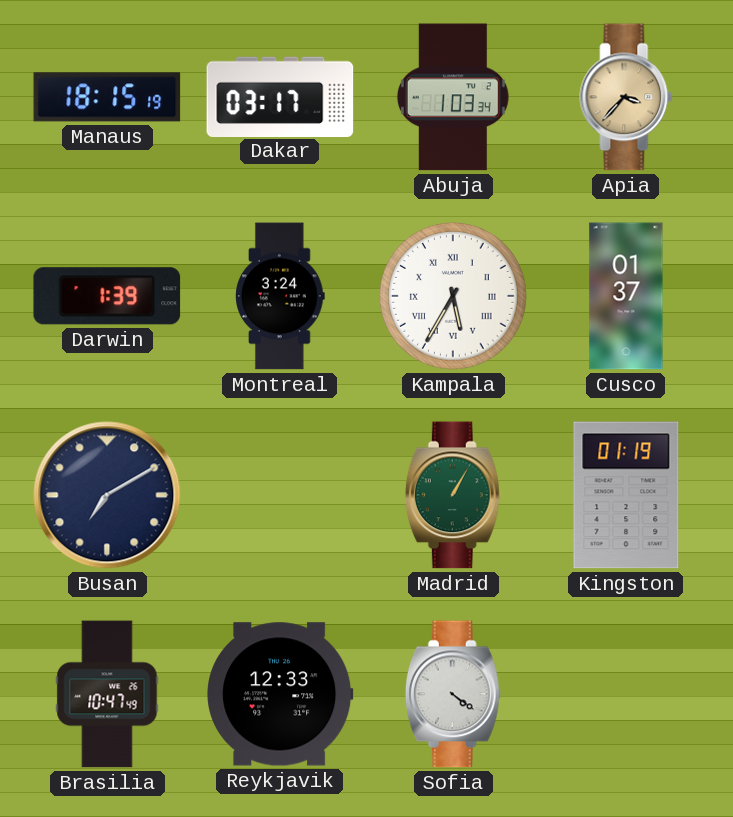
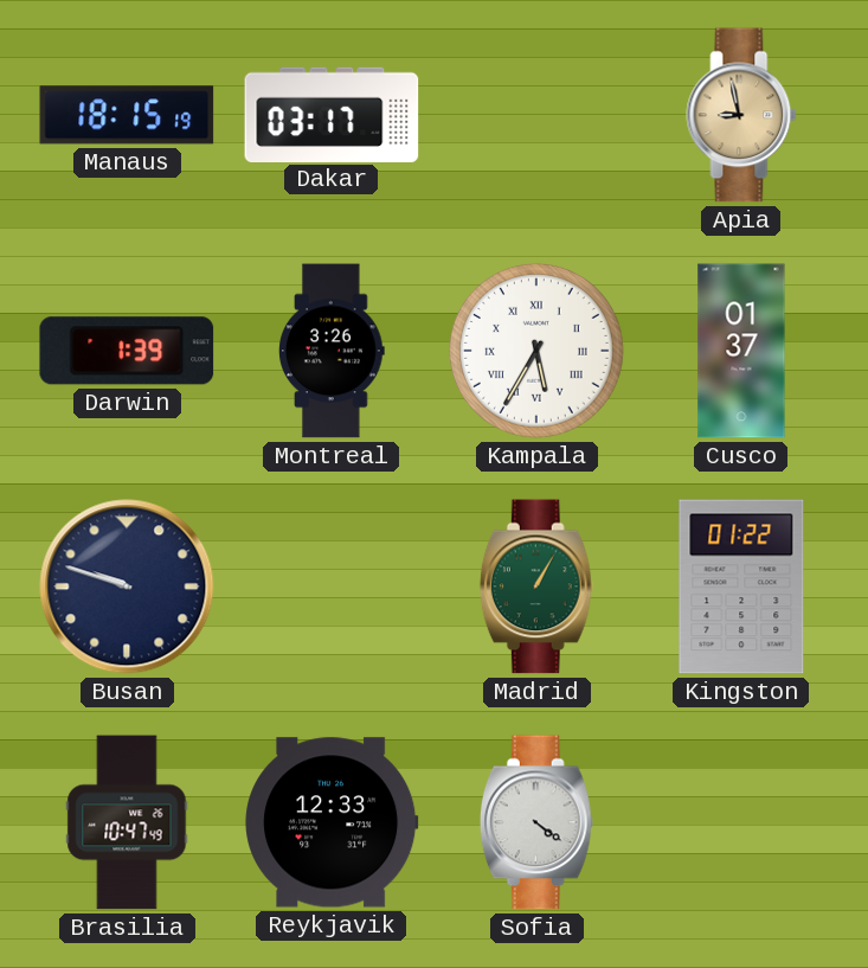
Abuja: 1:03 -> none
Apia: 3:37 -> 8:58
Montreal: 3:24 -> 3:26
Busan: 7:10 -> 9:48
Kingston: 01:19 -> 01:22
